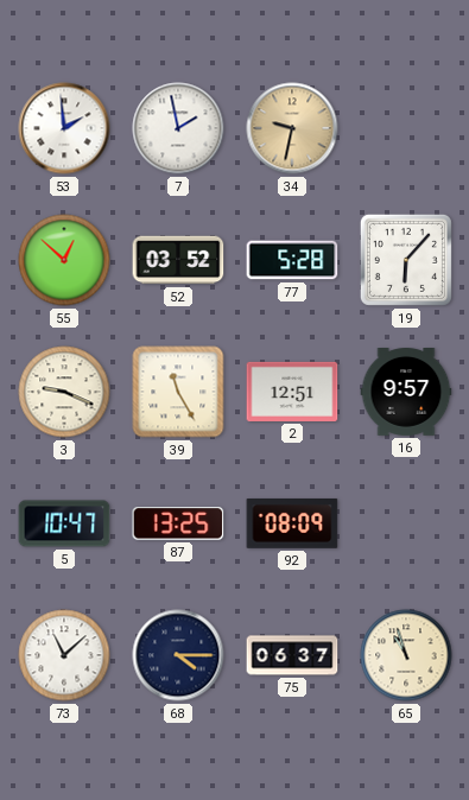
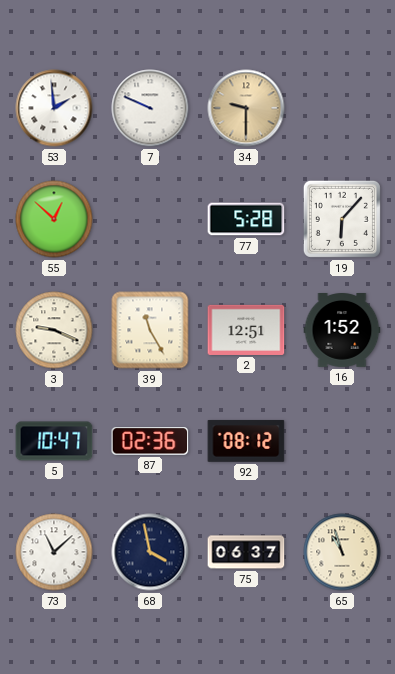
7: 1:58 -> 9:49
34: 9:32 -> 9:30
52: 03:52 -> none
16: 9:57 -> 1:52
87: 13:25 -> 02:36
92: 08:09 -> 08:12
68: 4:15 -> 3:58
